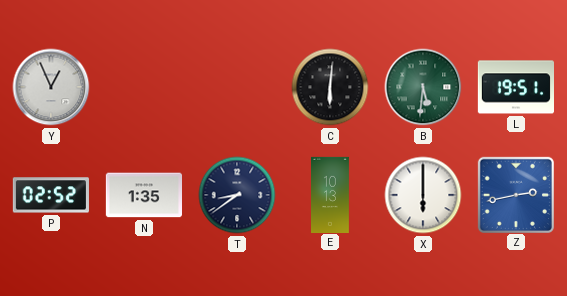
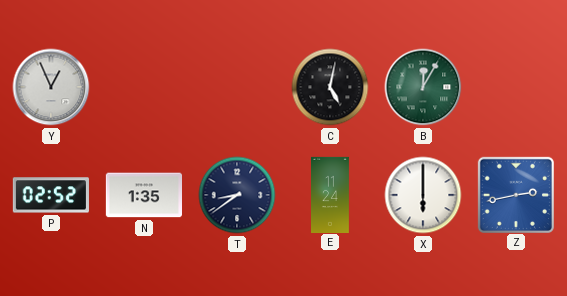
C: 6:01 -> 5:02
B: 5:31 -> 12:05
L: 19:51 -> none
E: 10:13 -> 11:24
